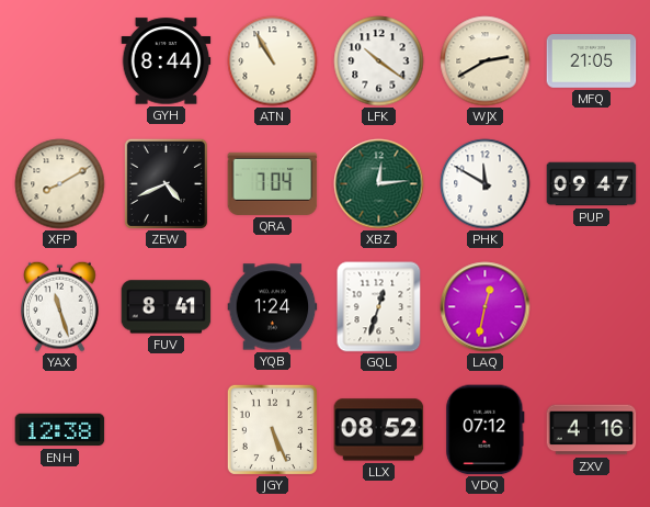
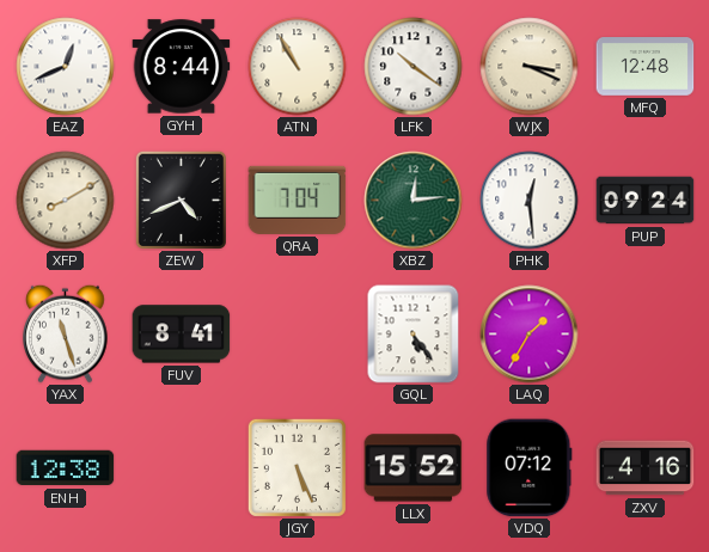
EAZ: none -> 12:41
WJX: 2:40 -> 3:19
MFQ: 21:05 -> 12:48
PHK: 11:50 -> 12:29
PUP: 09:47 -> 09:24
YQB: 1:24 -> none
GQL: 12:33 -> 5:24
LAQ: 12:32 -> 1:35
LLX: 08:52 -> 15:52
